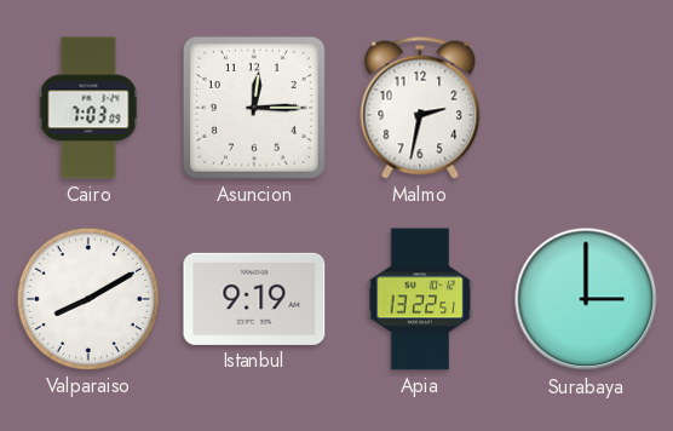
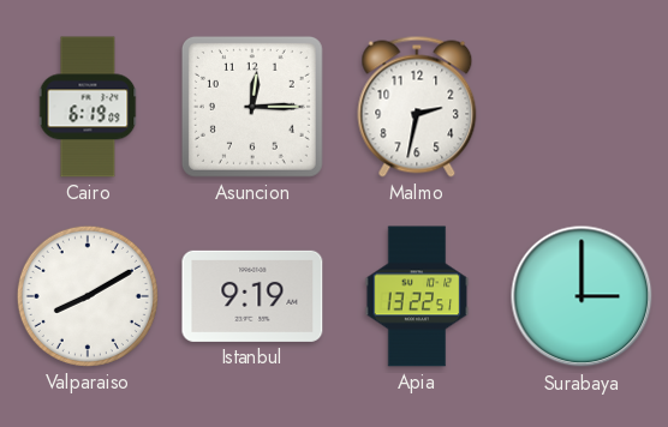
Cairo: 7:03 -> 6:19
